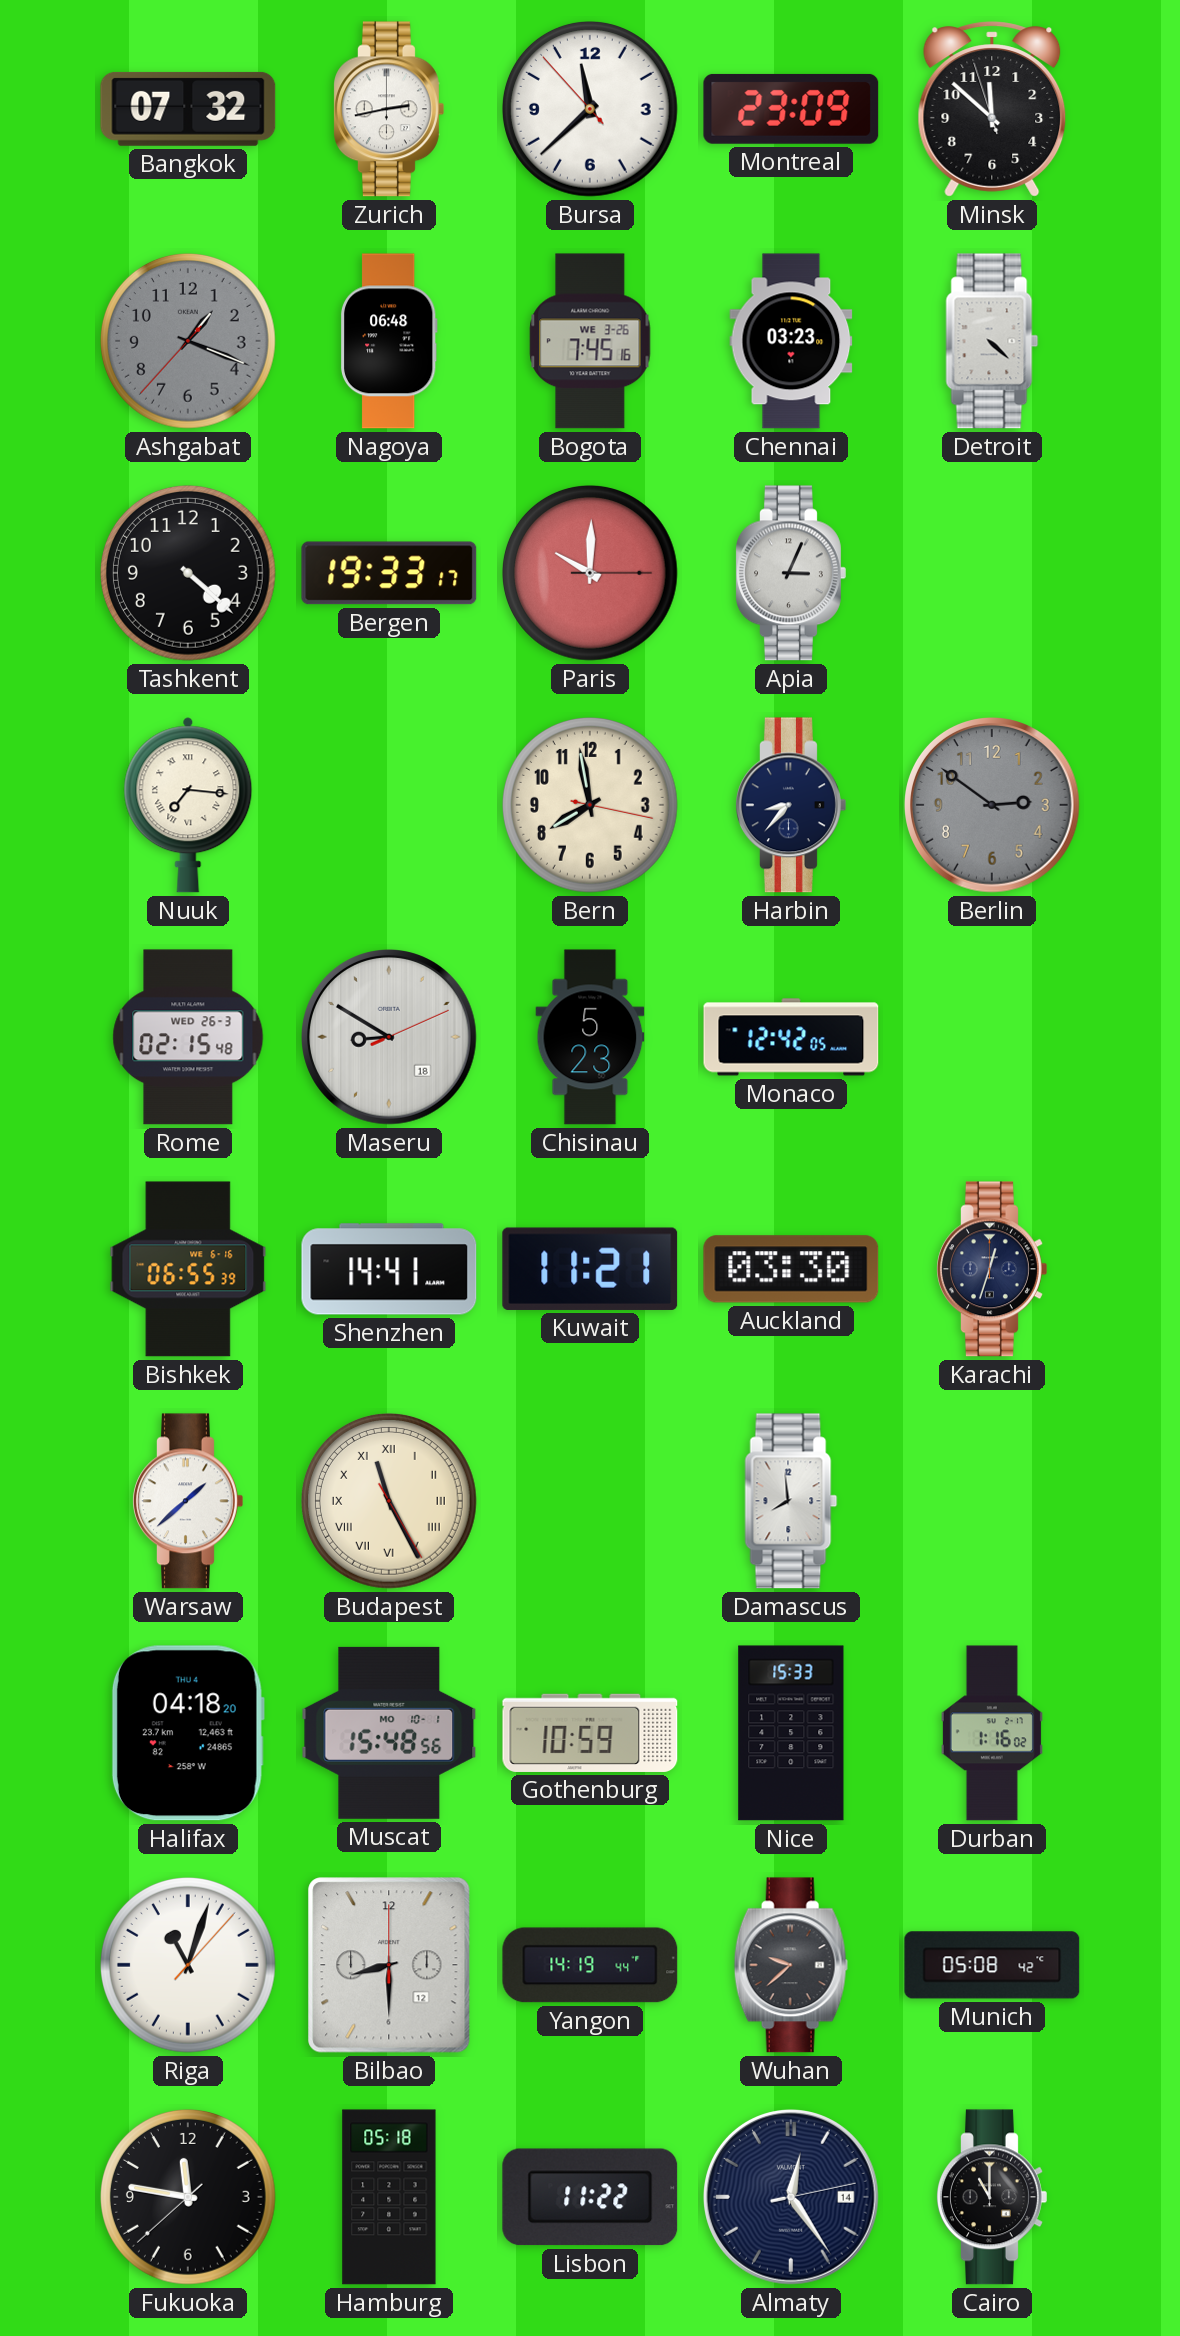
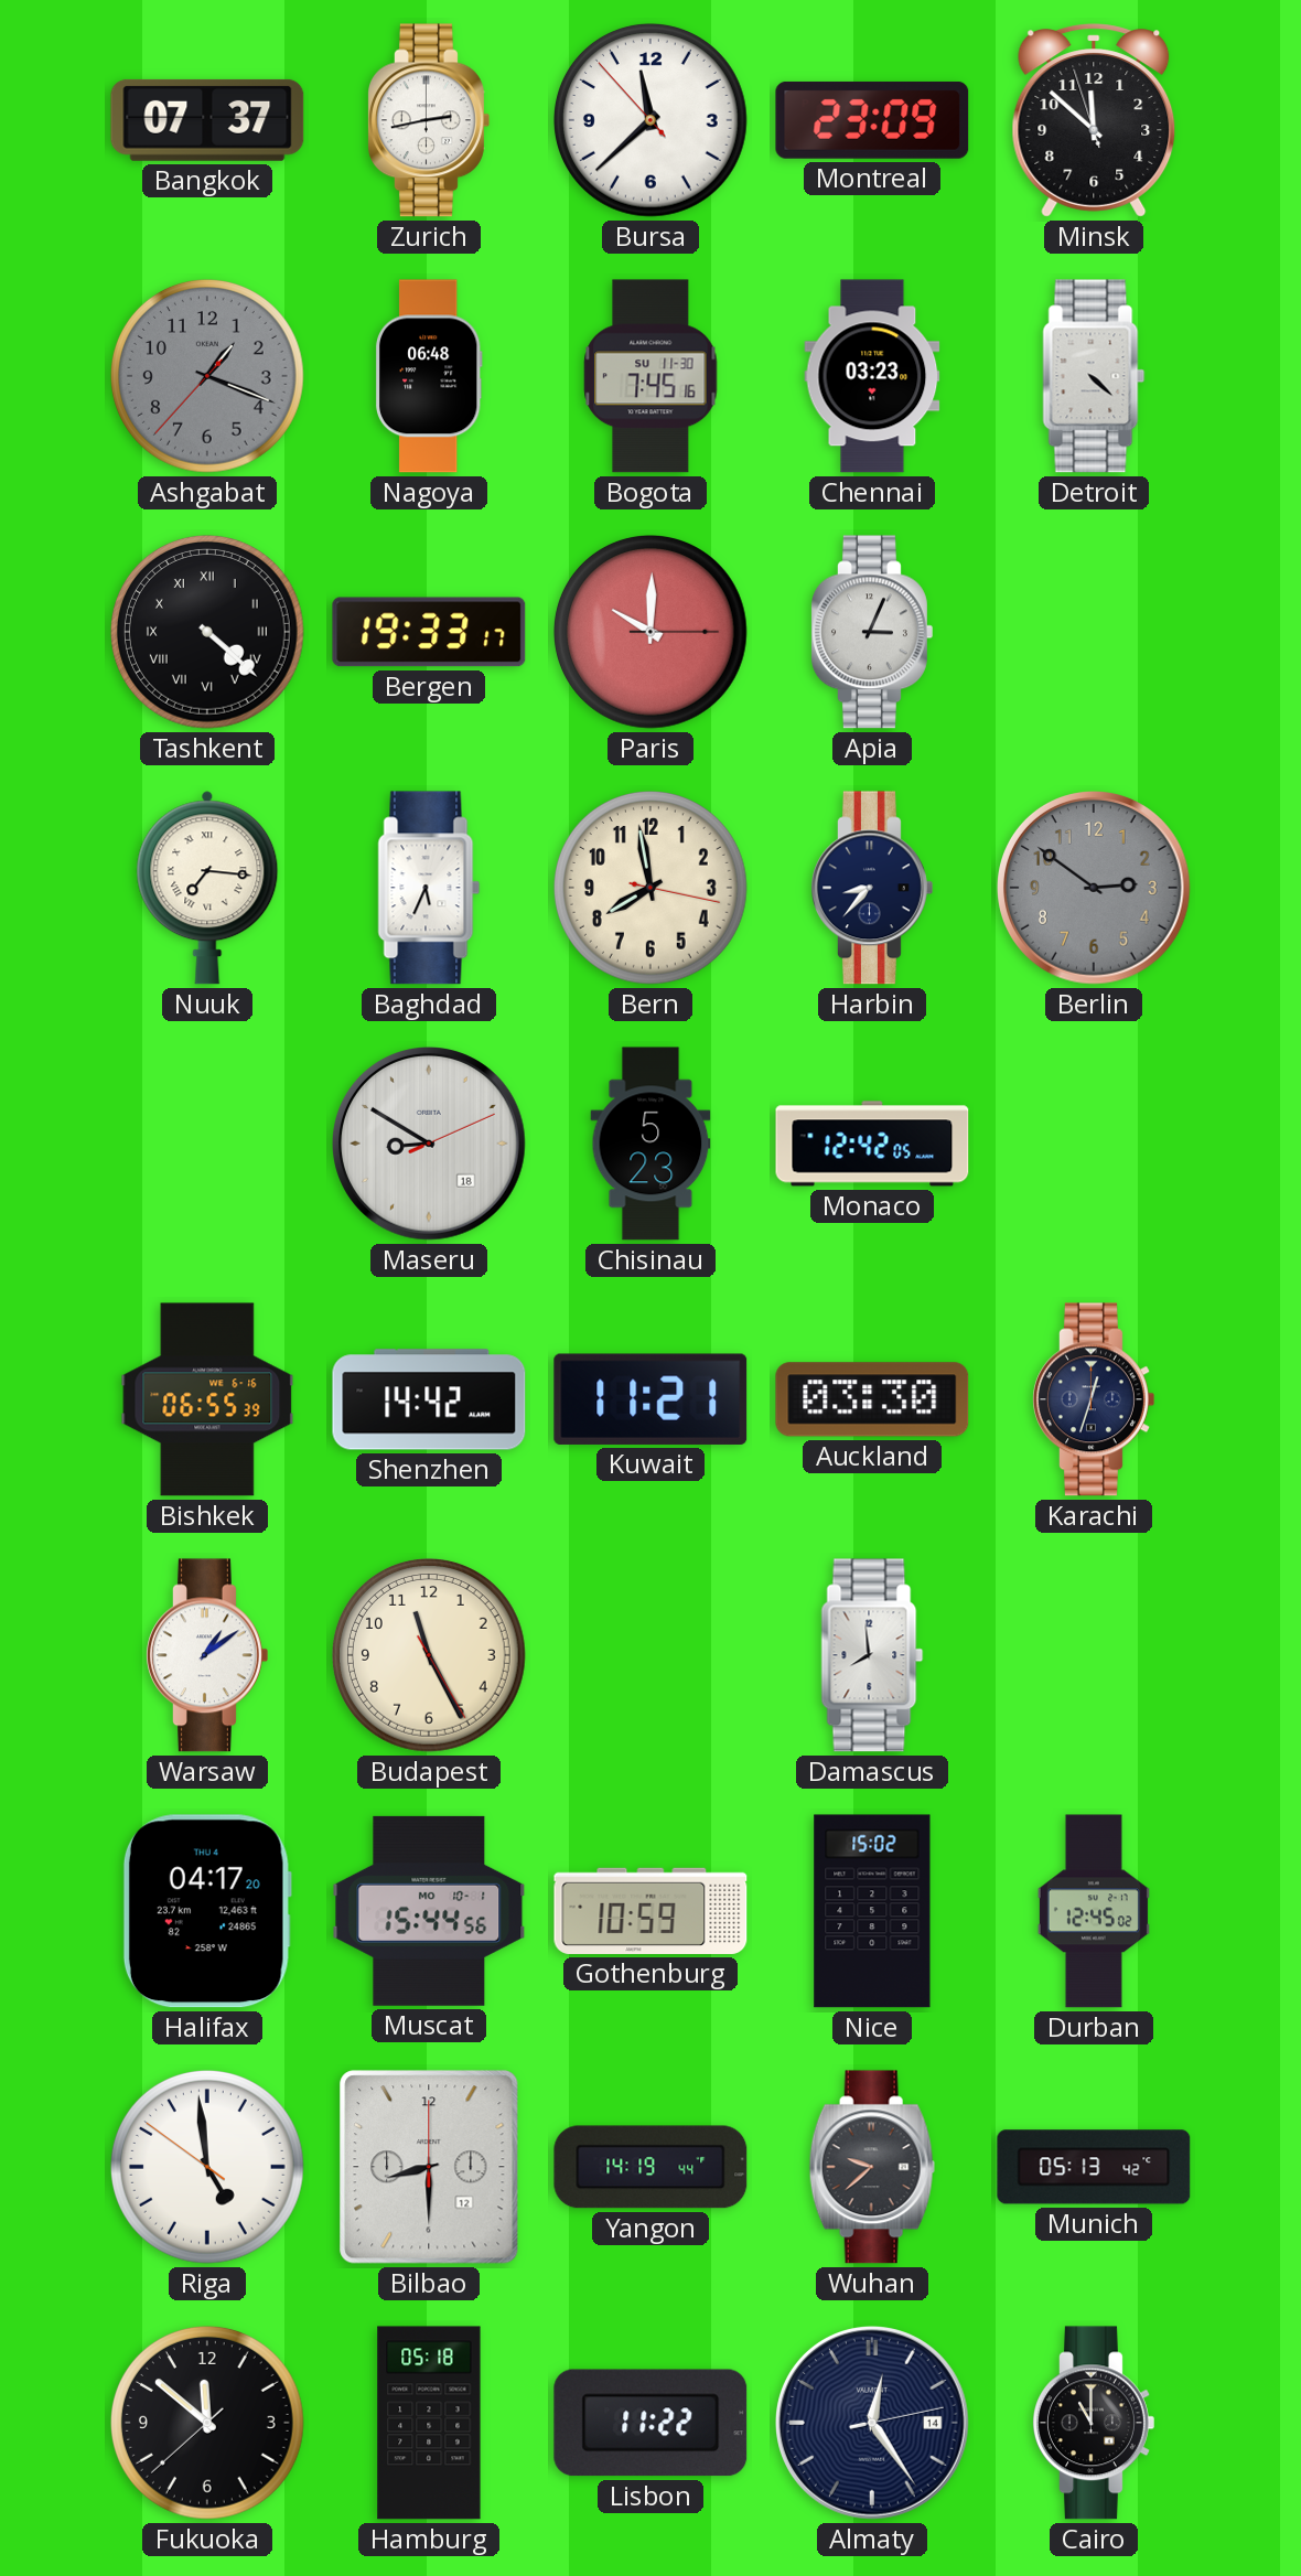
Bangkok: 07:32 -> 07:37
Bogota date: WE 3-26 -> SU 11-30
Tashkent numerals: Arabic -> Roman
Baghdad: none -> 5:34
Rome: 02:15 -> none
Shenzhen: 14:41 -> 14:42
Warsaw: 1:38 -> 1:09
Budapest numerals: Roman -> Arabic
Halifax: 04:18 -> 04:17
Muscat: 15:48 -> 15:44
Nice: 15:33 -> 15:02
Durban: 1:16 -> 12:45
Riga: 11:03 -> 4:58
Munich: 05:08 -> 05:13
Fukuoka: 11:46 -> 11:51
